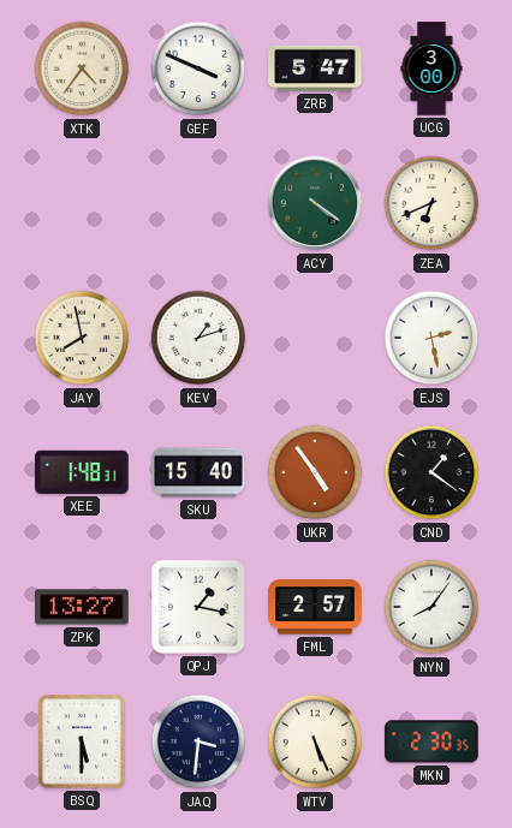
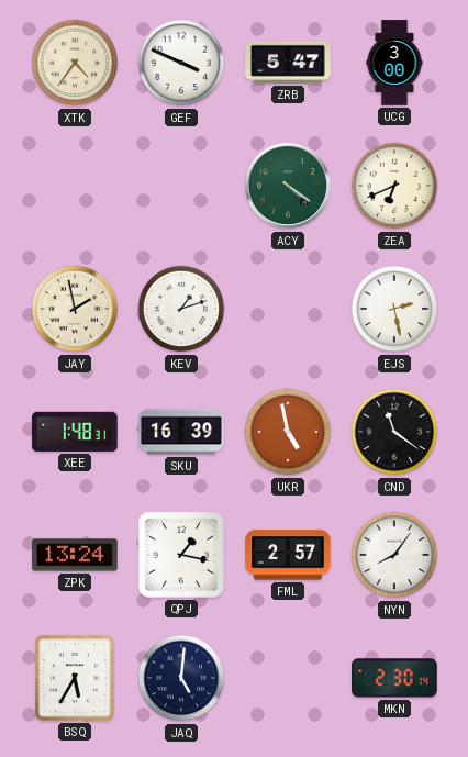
JAY: 7:58 -> 1:58
SKU: 15:40 -> 16:39
UKR: 4:54 -> 4:58
CND: 1:21 -> 11:21
ZPK: 13:27 -> 13:24
BSQ: 5:30 -> 5:35
JAQ: 3:31 -> 5:01
WTV: 5:26 -> none
MKN: 2:30:35 -> 2:30:14
